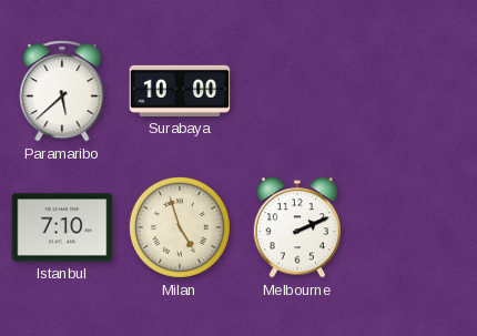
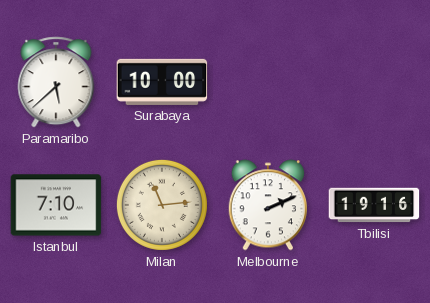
Milan: 4:57 -> 11:14
Tbilisi: none -> 19:16
